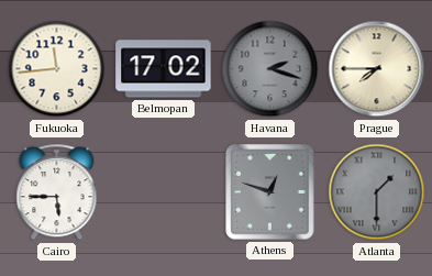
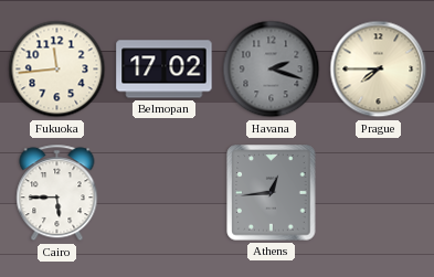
Athens: 12:48 -> 12:44
Atlanta: 1:30 -> none
